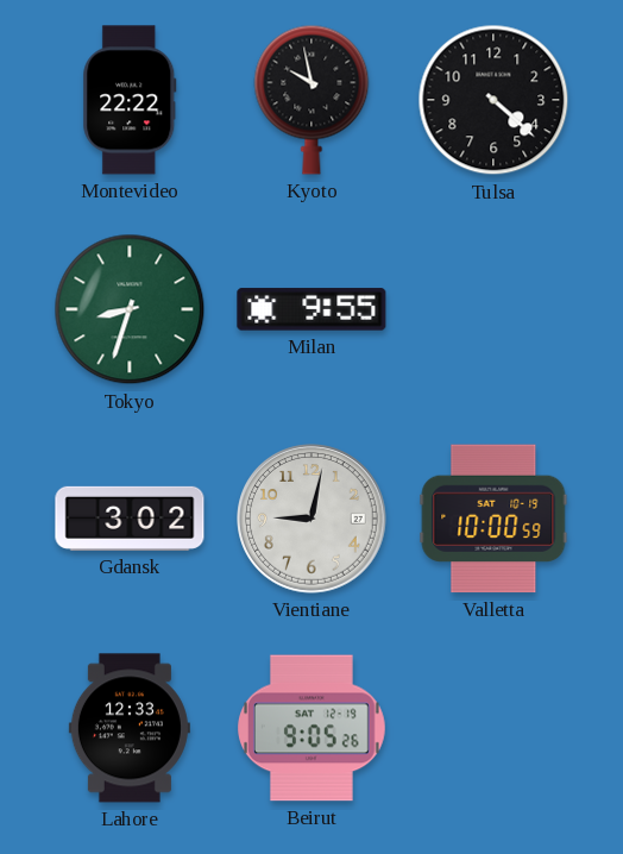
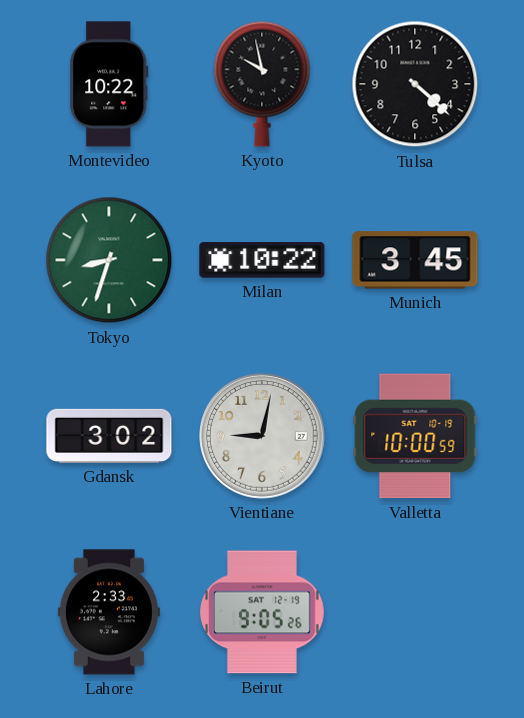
Montevideo: 22:22 -> 10:22
Milan: 9:55 -> 10:22
Munich: none -> 3:45
Lahore: 12:33 -> 2:33
